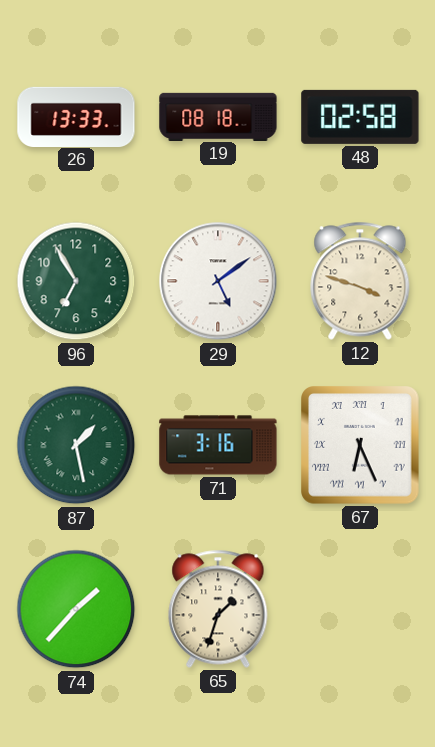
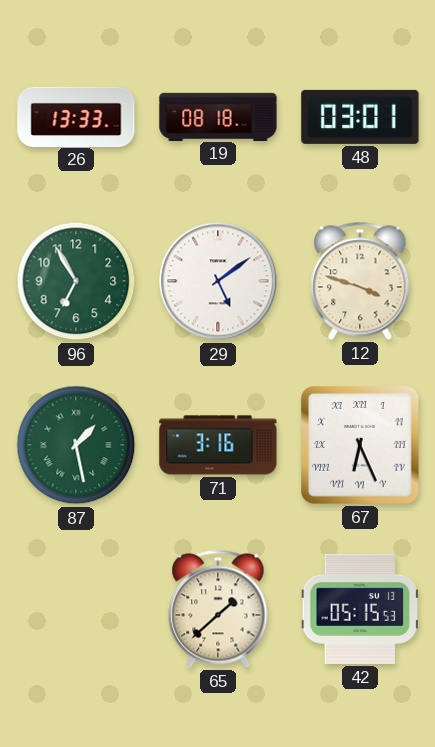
48: 02:58 -> 03:01
74: 1:37 -> none
65: 1:33 -> 1:38
42: none -> 05:15
